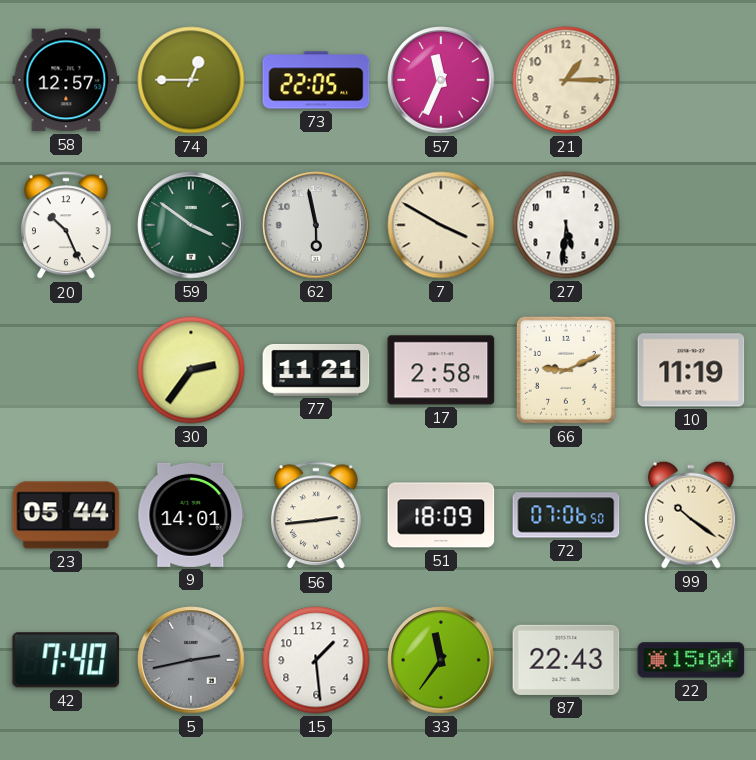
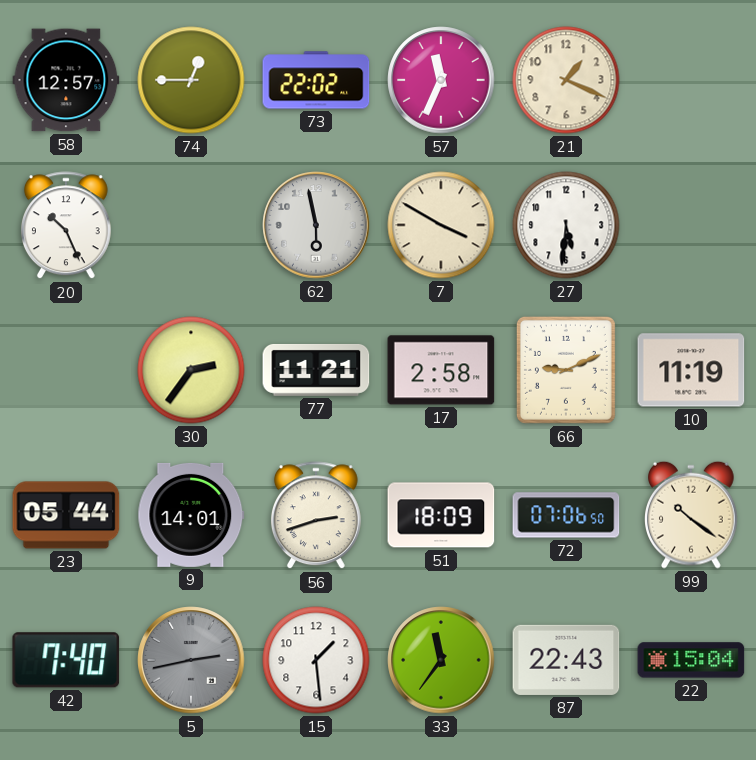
73: 22:05 -> 22:02
21: 1:15 -> 1:19
59: 3:51 -> none
56: 2:44 -> 2:42
